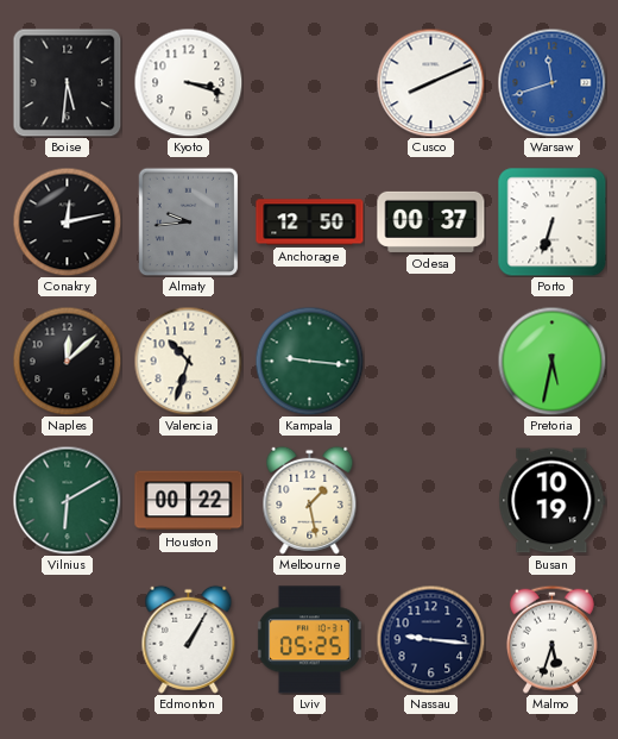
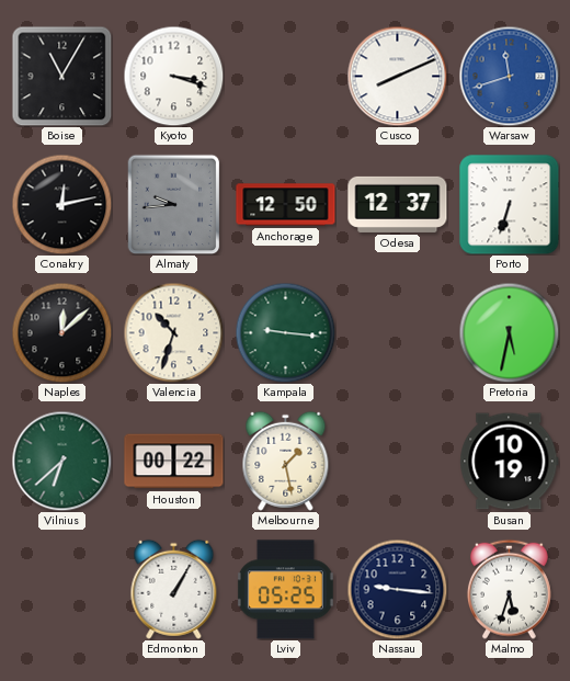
Boise: 5:31 -> 11:05
Odesa: 00:37 -> 12:37
Vilnius: 6:10 -> 6:38
